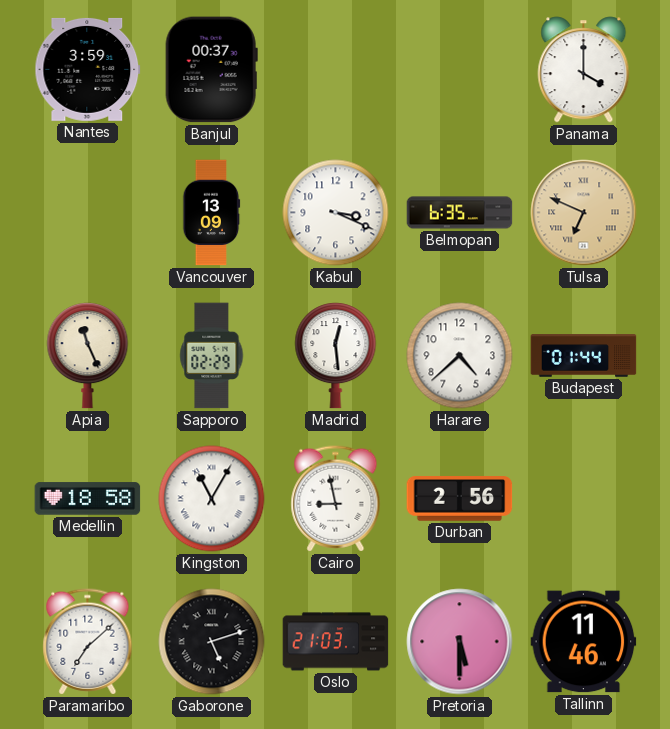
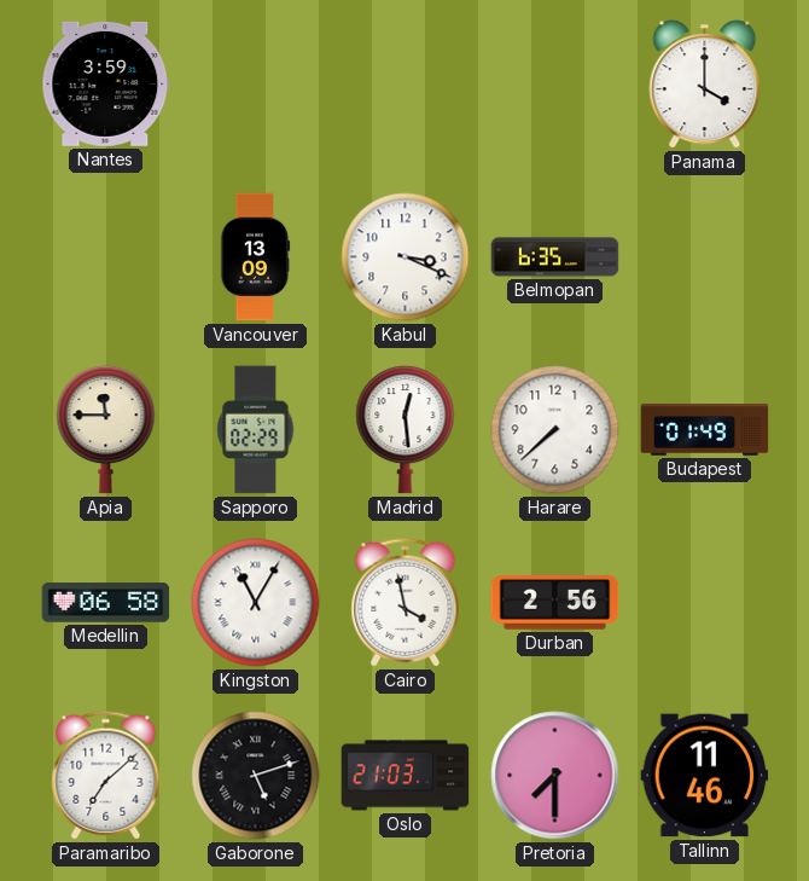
Banjul: 00:37 -> none
Tulsa: 6:49 -> none
Apia: 11:26 -> 11:45
Harare: 4:38 -> 7:38
Budapest: 01:44 -> 01:49
Medellin: 18:58 -> 06:58
Cairo: 8:58 -> 3:58
Pretoria: 5:30 -> 7:30
